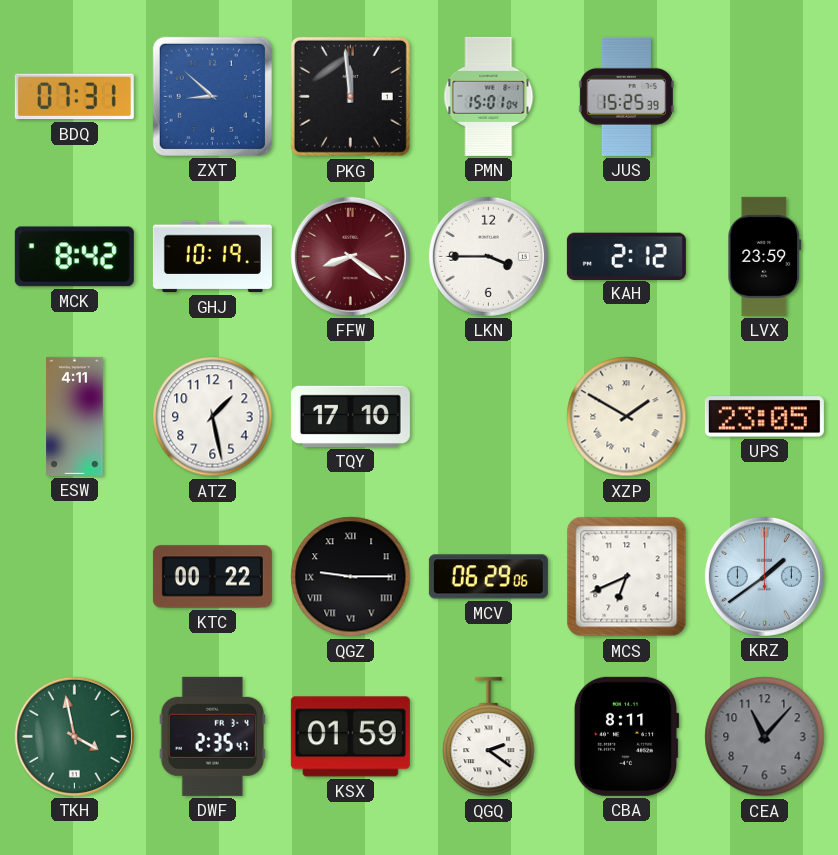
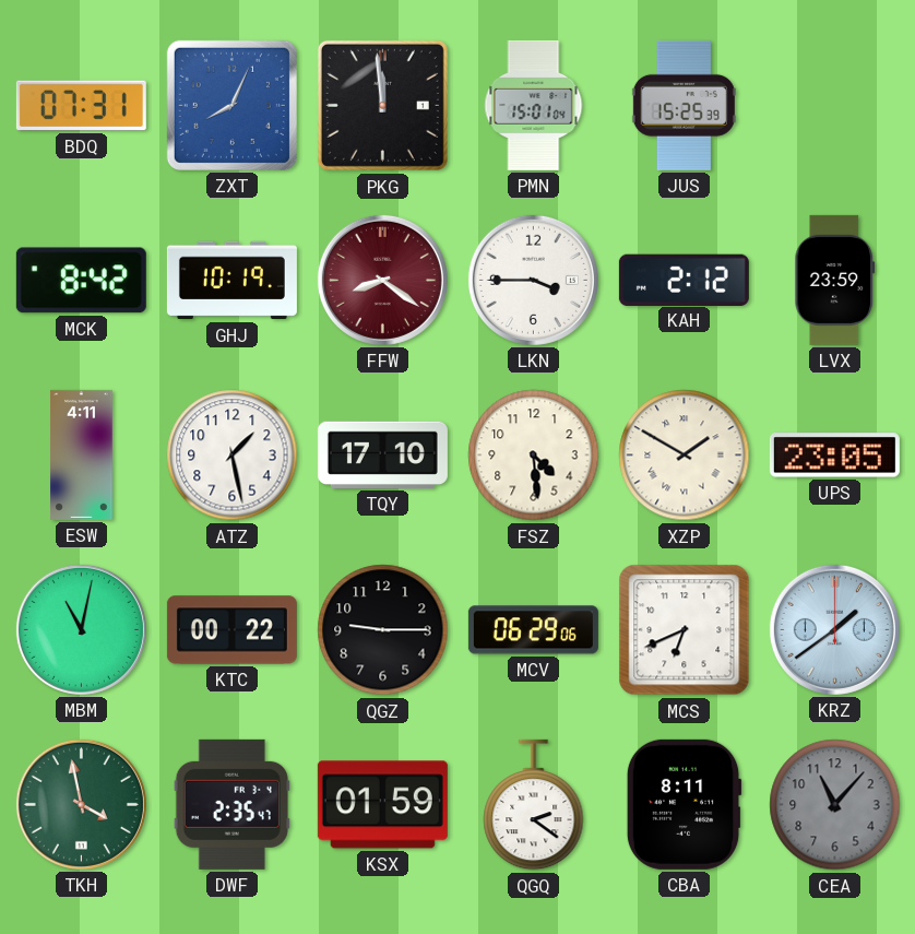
ZXT: 8:52 -> 8:04
FSZ: none -> 4:29
MBM: none -> 11:02
QGZ numerals: Roman -> Arabic
